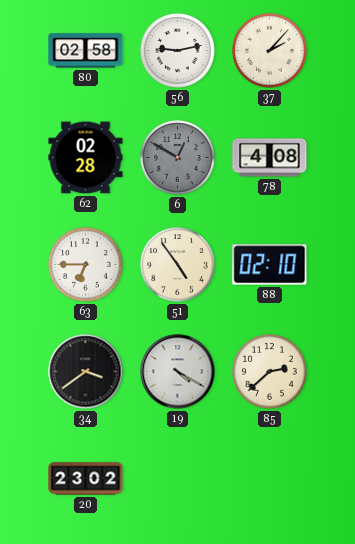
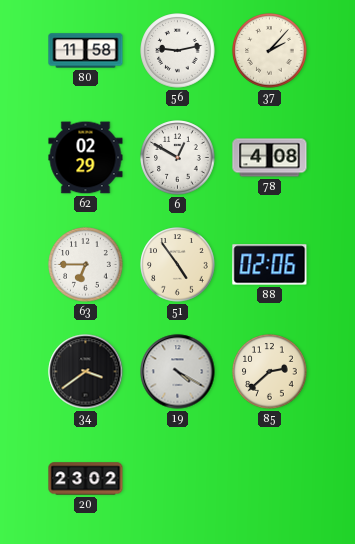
80: 02:58 -> 11:58
62: 02:28 -> 02:29
6 dial: grey -> white
88: 02:10 -> 02:06
